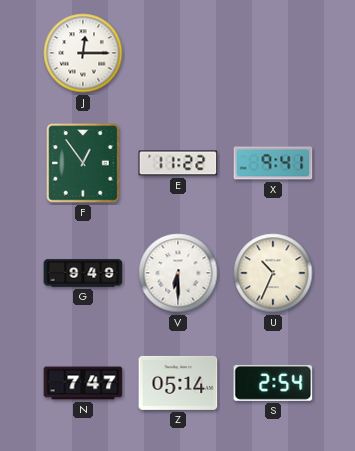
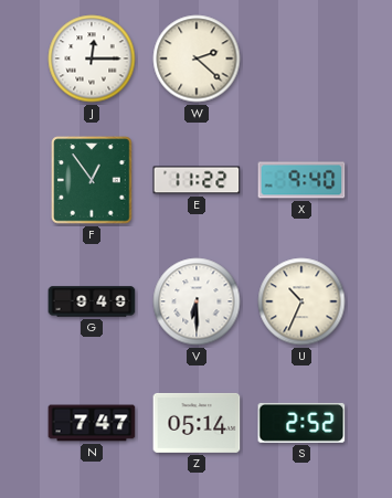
W: none -> 2:22
X: 9:41 -> 9:40
S: 2:54 -> 2:52
